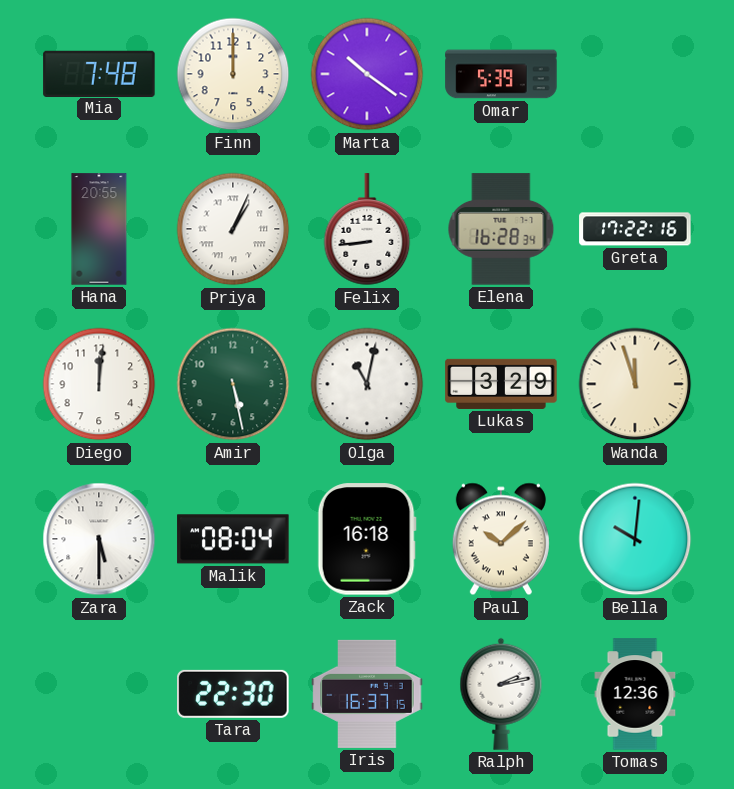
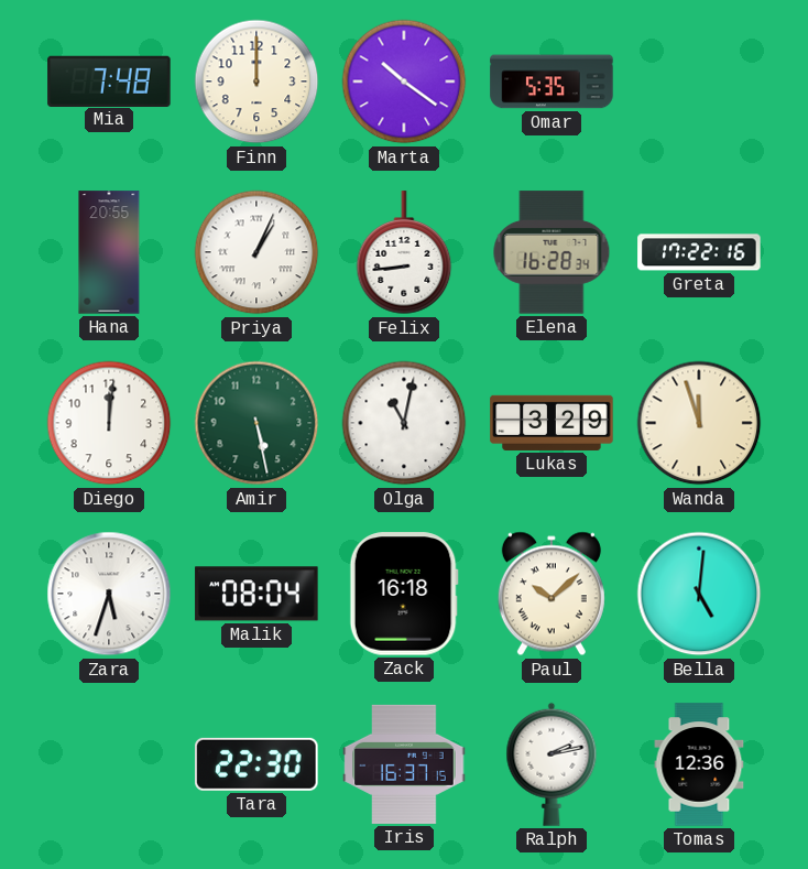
Omar: 5:39 -> 5:35
Zara: 5:30 -> 5:33
Bella: 10:01 -> 5:01
